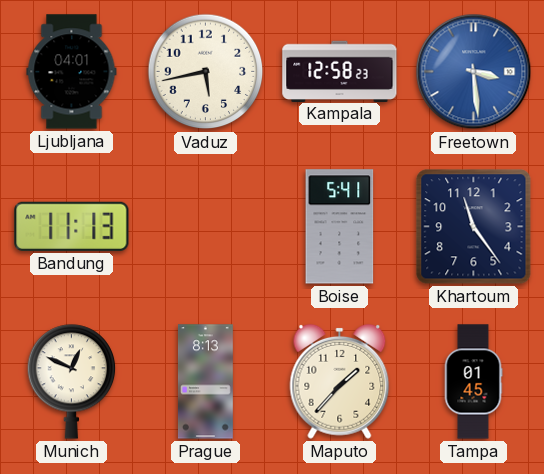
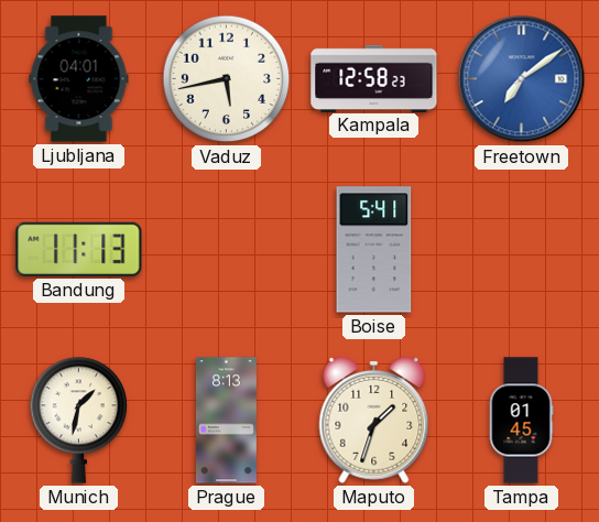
Freetown: 3:29 -> 7:09
Khartoum: 11:24 -> none
Munich: 12:49 -> 1:32
Maputo: 1:37 -> 1:33
